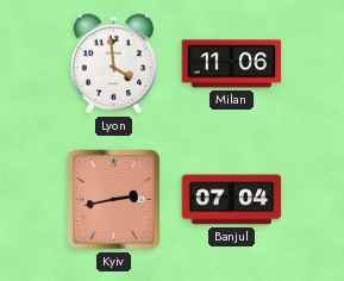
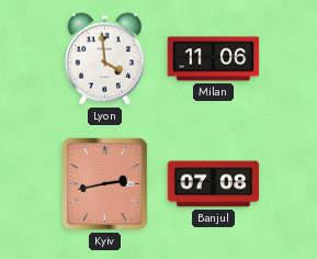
Banjul: 07:04 -> 07:08
